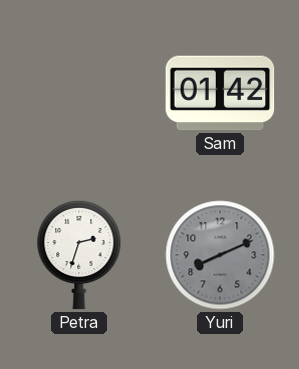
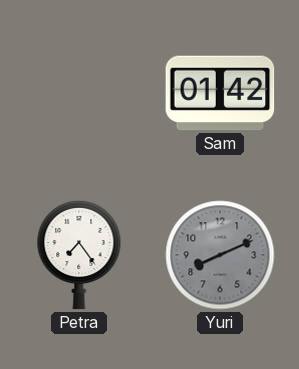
Petra: 2:33 -> 7:24
